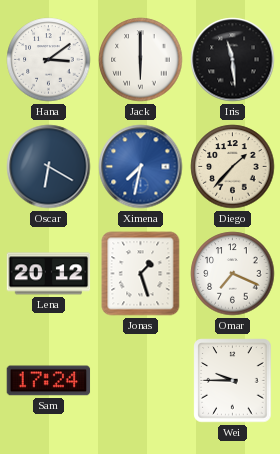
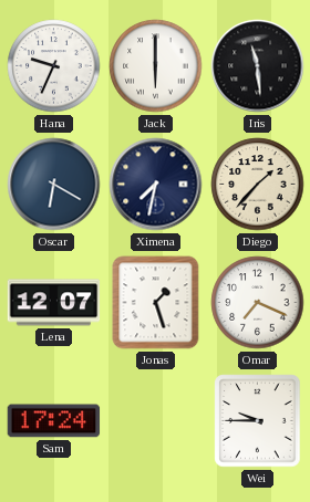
Hana: 3:09 -> 9:34
Ximena dial: blue -> navy
Lena: 20:12 -> 12:07
